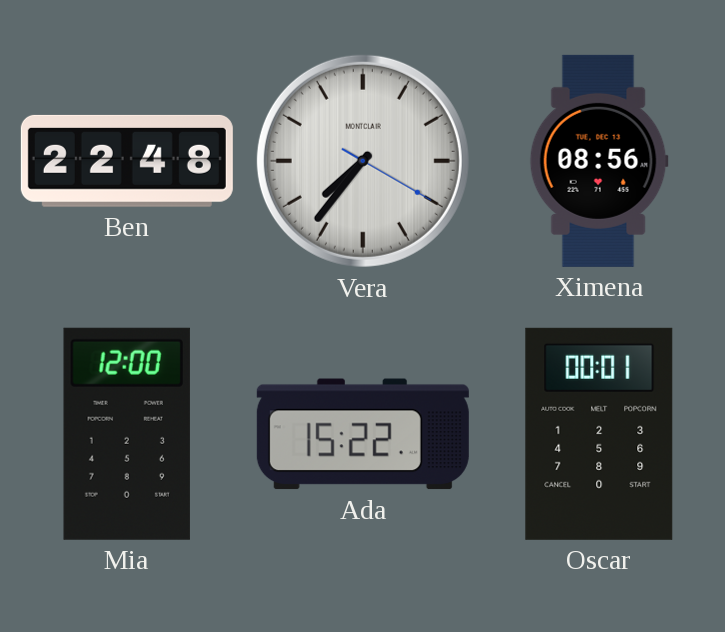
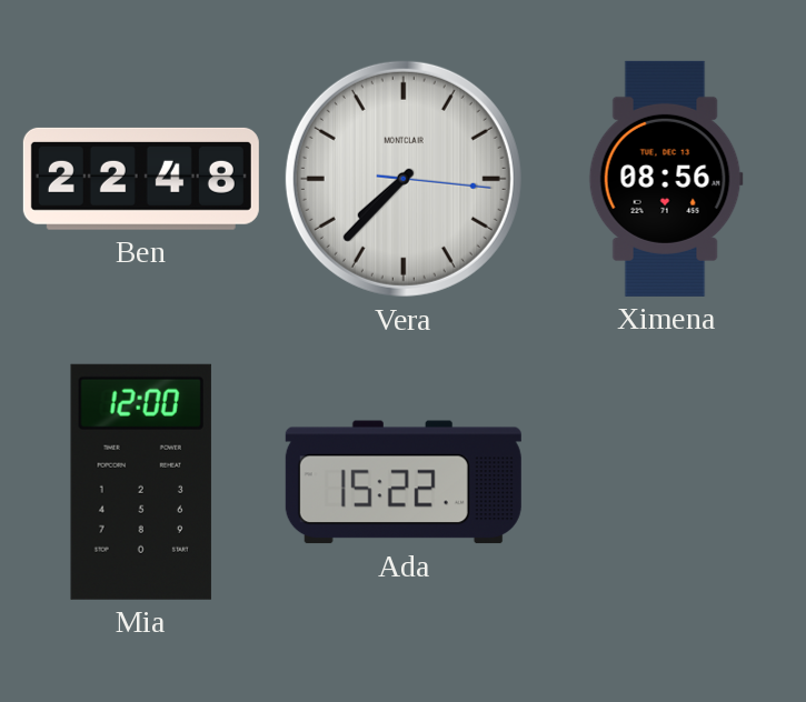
Vera: 7:36 -> 7:37
Oscar: 00:01 -> none
